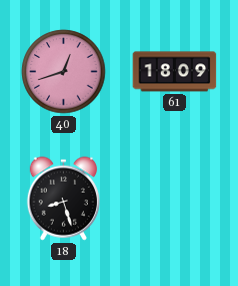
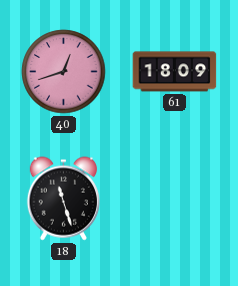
18: 8:27 -> 11:27
